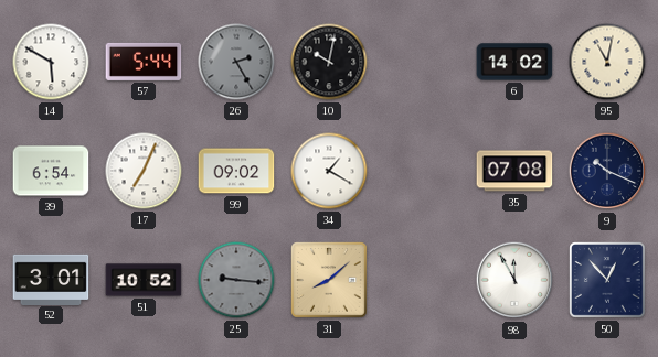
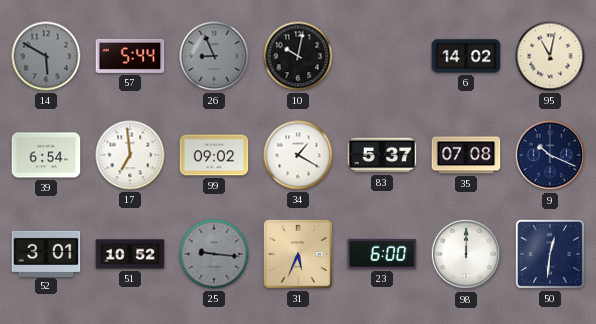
14 dial: white -> grey
26: 2:25 -> 8:56
17: 7:04 -> 6:59
83: none -> 5:37
31: 8:08 -> 5:34
23: none -> 6:00
98: 11:55 -> 12:00
50: 12:53 -> 12:31
